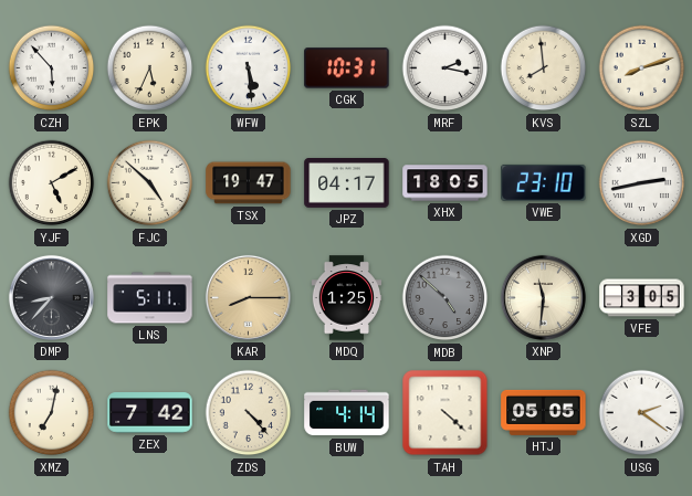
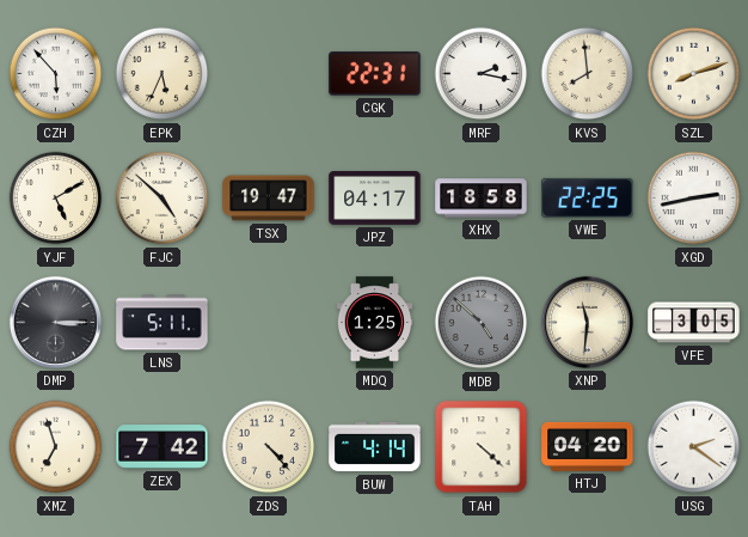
WFW: 5:29 -> none
CGK: 10:31 -> 22:31
XHX: 18:05 -> 18:58
VWE: 23:10 -> 22:25
DMP: 8:37 -> 3:15
KAR: 8:15 -> none
XMZ: 7:02 -> 6:57
HTJ: 05:05 -> 04:20
